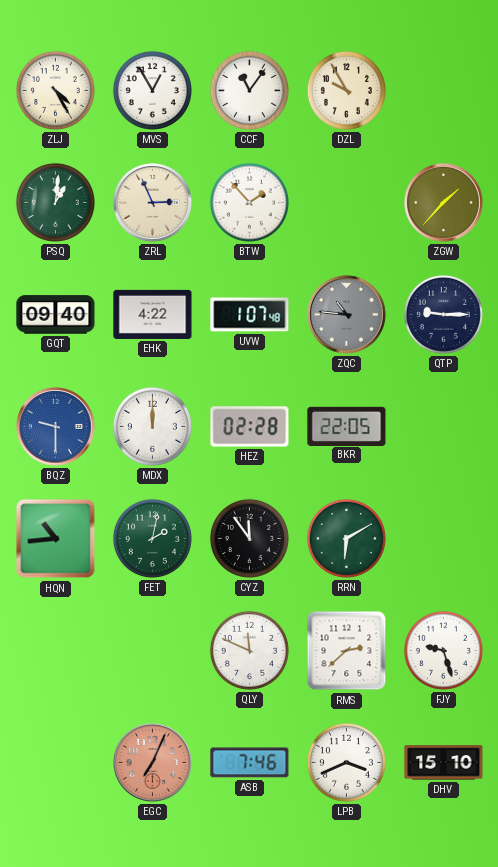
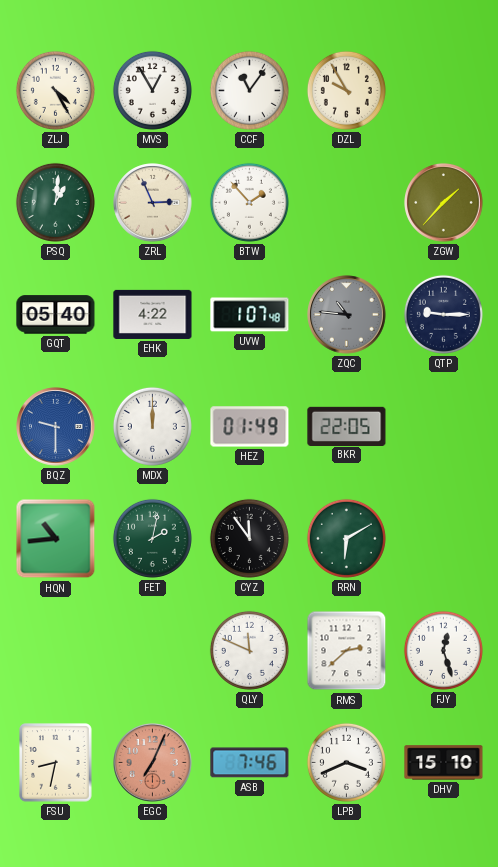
GQT: 09:40 -> 05:40
HEZ: 02:28 -> 01:49
FJY: 9:27 -> 12:27
FSU: none -> 8:32
